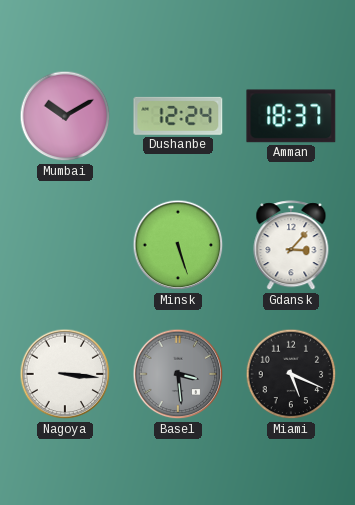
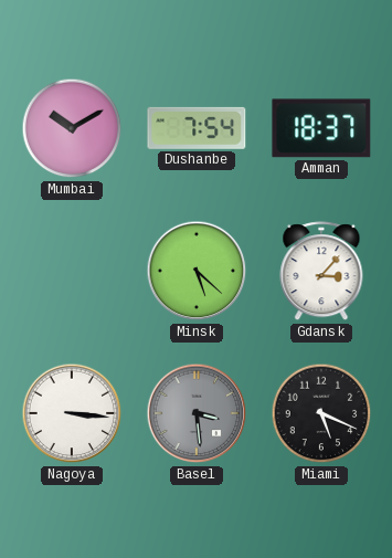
Dushanbe: 12:24 -> 7:54
Minsk: 5:27 -> 5:22
